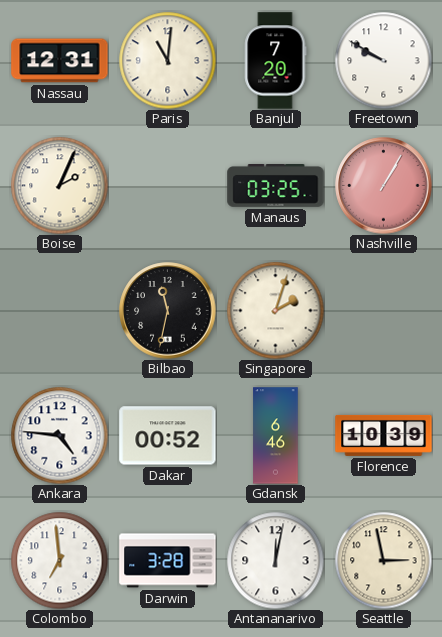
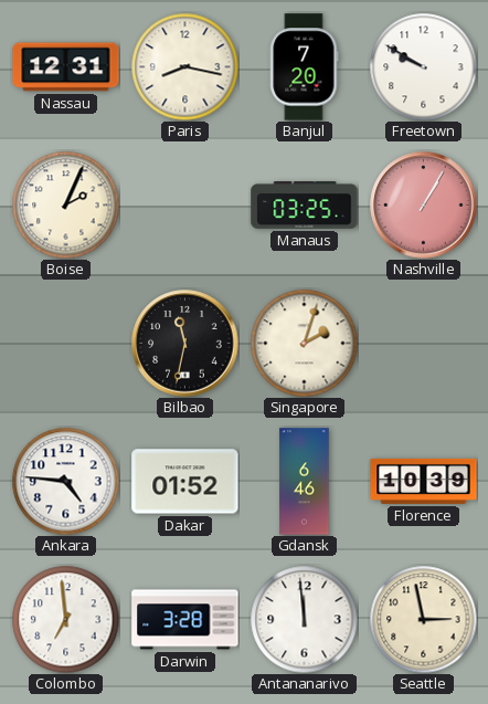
Paris: 11:01 -> 8:17
Dakar: 00:52 -> 01:52
Antananarivo: 12:02 -> 11:59
